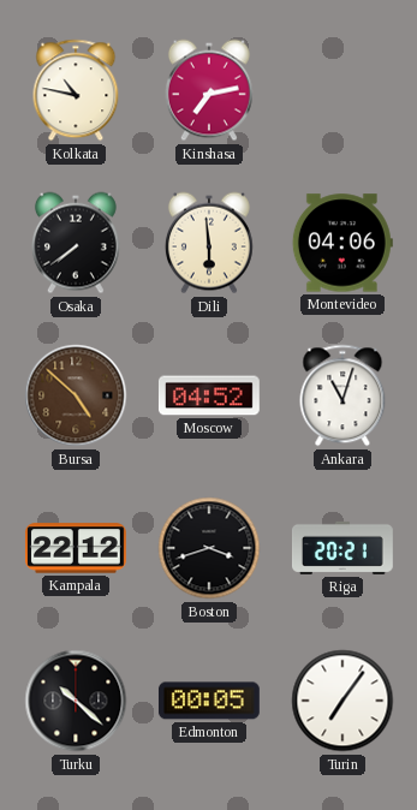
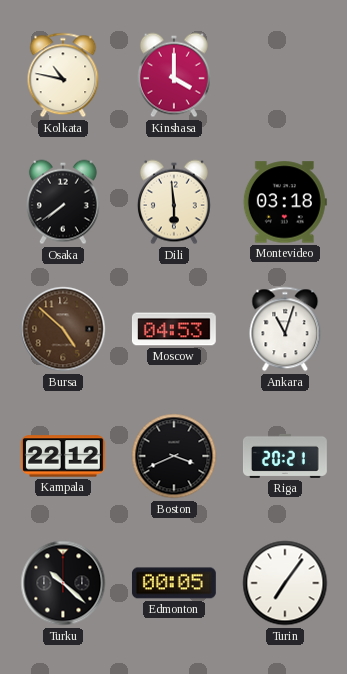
Kinshasa: 7:13 -> 4:00
Montevideo: 04:06 -> 03:18
Moscow: 04:52 -> 04:53
Boston: 3:42 -> 3:41
